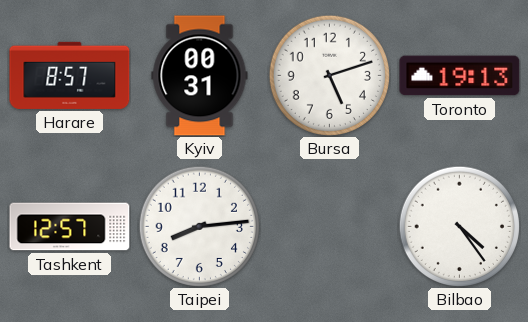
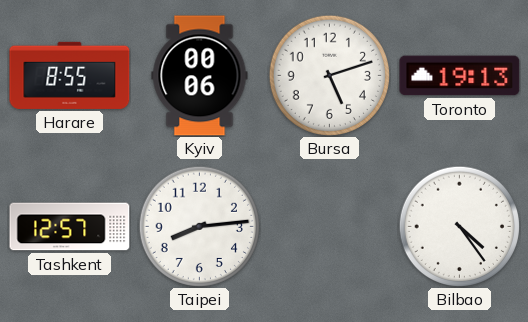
Harare: 8:57 -> 8:55
Kyiv: 00:31 -> 00:06
